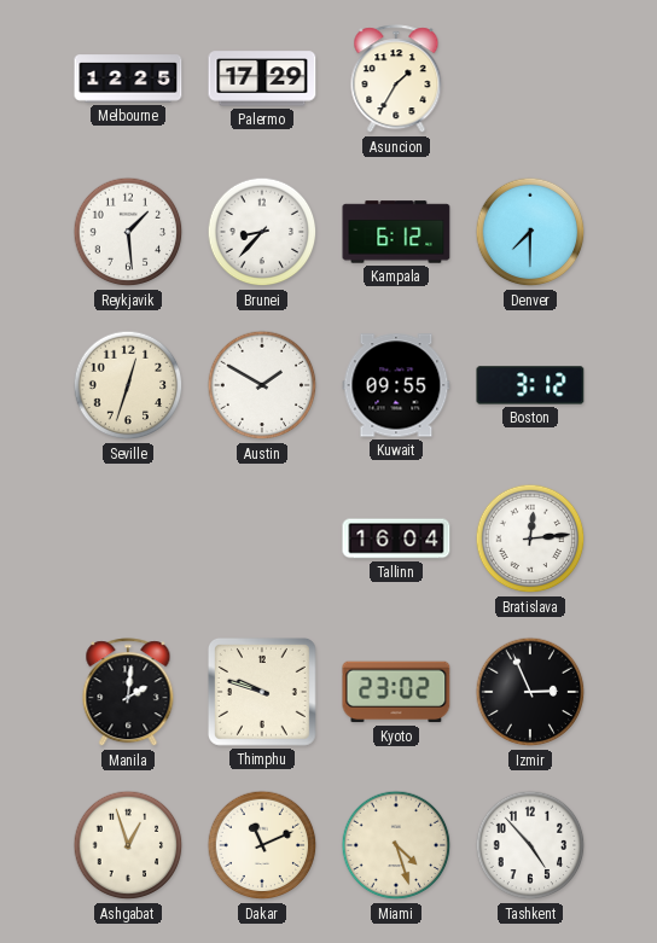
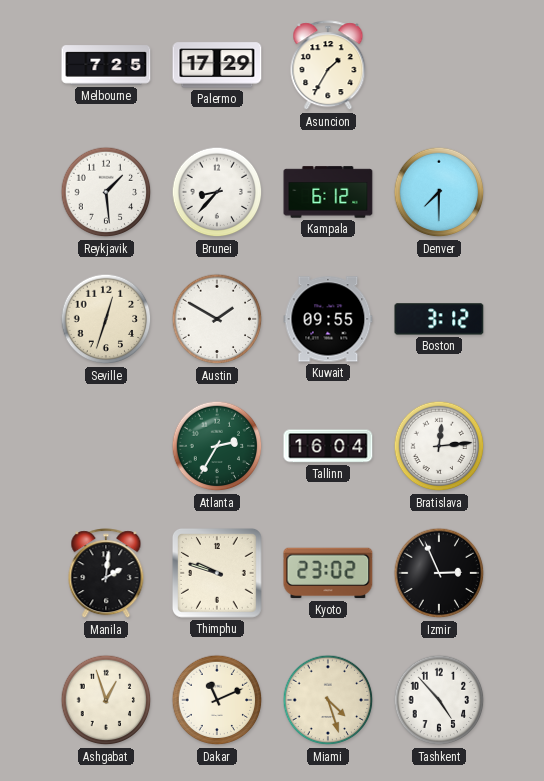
Melbourne: 12:25 -> 7:25
Atlanta: none -> 2:35
